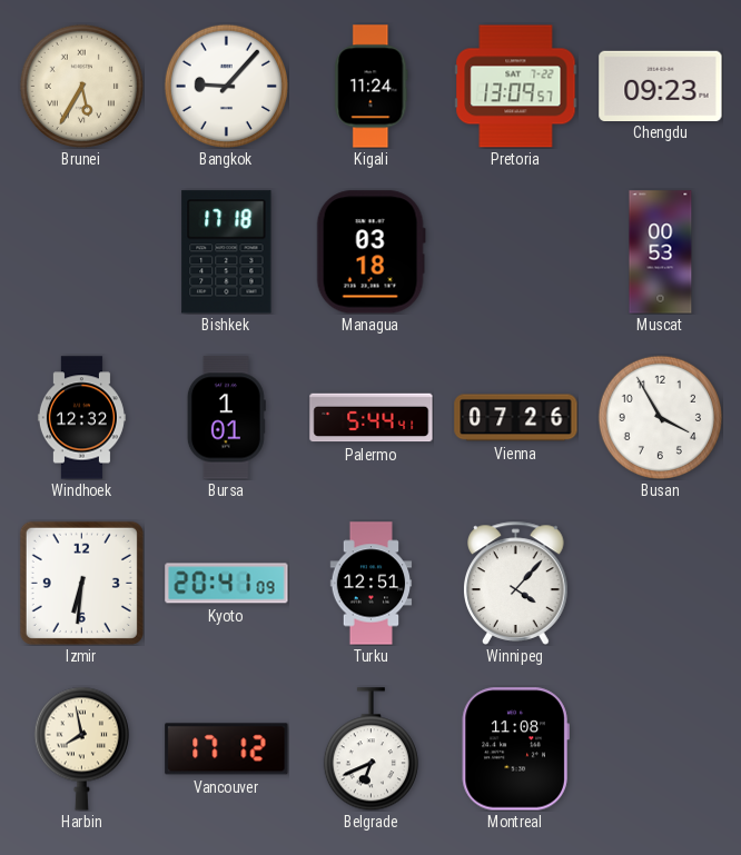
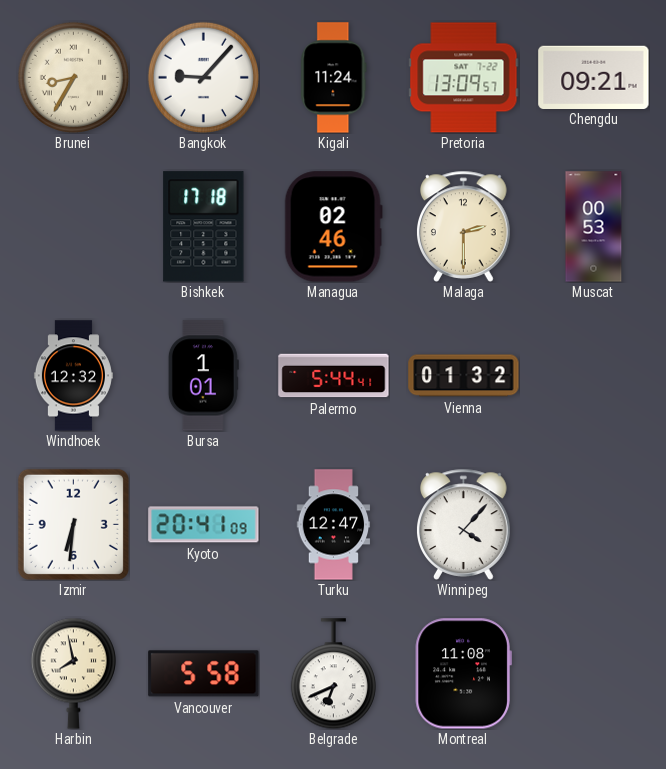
Brunei: 5:35 -> 8:35
Chengdu: 09:23 -> 09:21
Managua: 03:18 -> 02:46
Malaga: none -> 2:30
Vienna: 07:26 -> 01:32
Busan: 3:55 -> none
Turku: 12:51 -> 12:47
Vancouver: 17:12 -> 5:58
